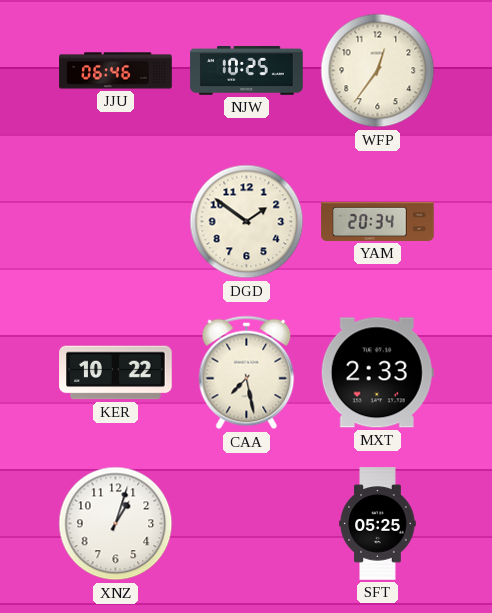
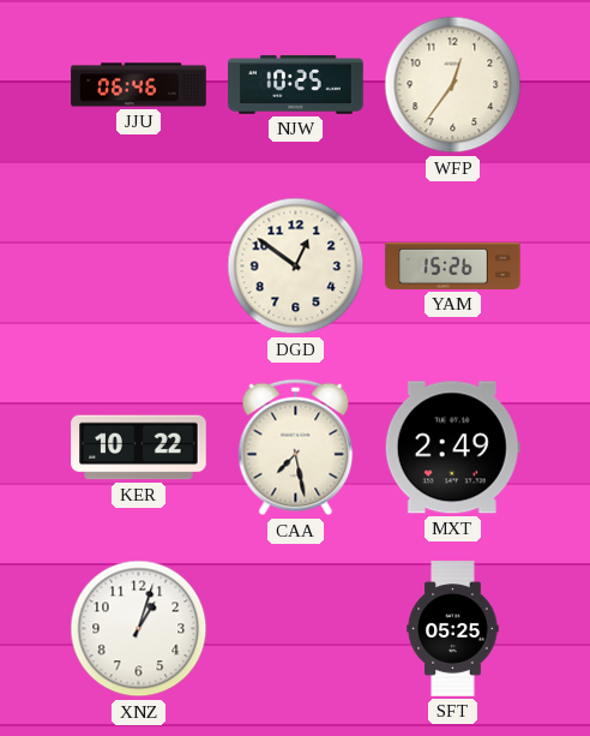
DGD: 1:51 -> 12:51
YAM: 20:34 -> 15:26
MXT: 2:33 -> 2:49
